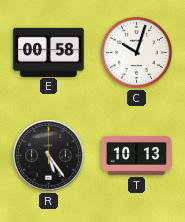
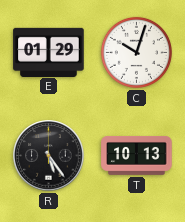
E: 00:58 -> 01:29
